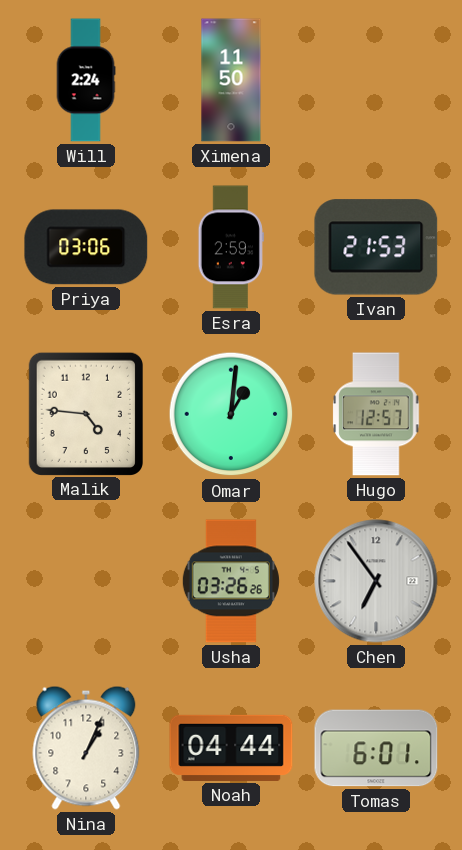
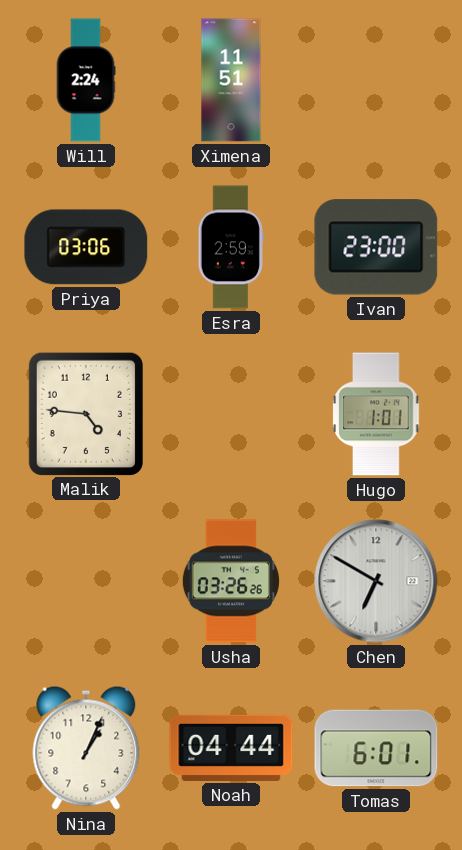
Ximena: 11:50 -> 11:51
Ivan: 21:53 -> 23:00
Omar: 1:01 -> none
Hugo: 12:57 -> 1:01
Chen: 6:54 -> 6:50
